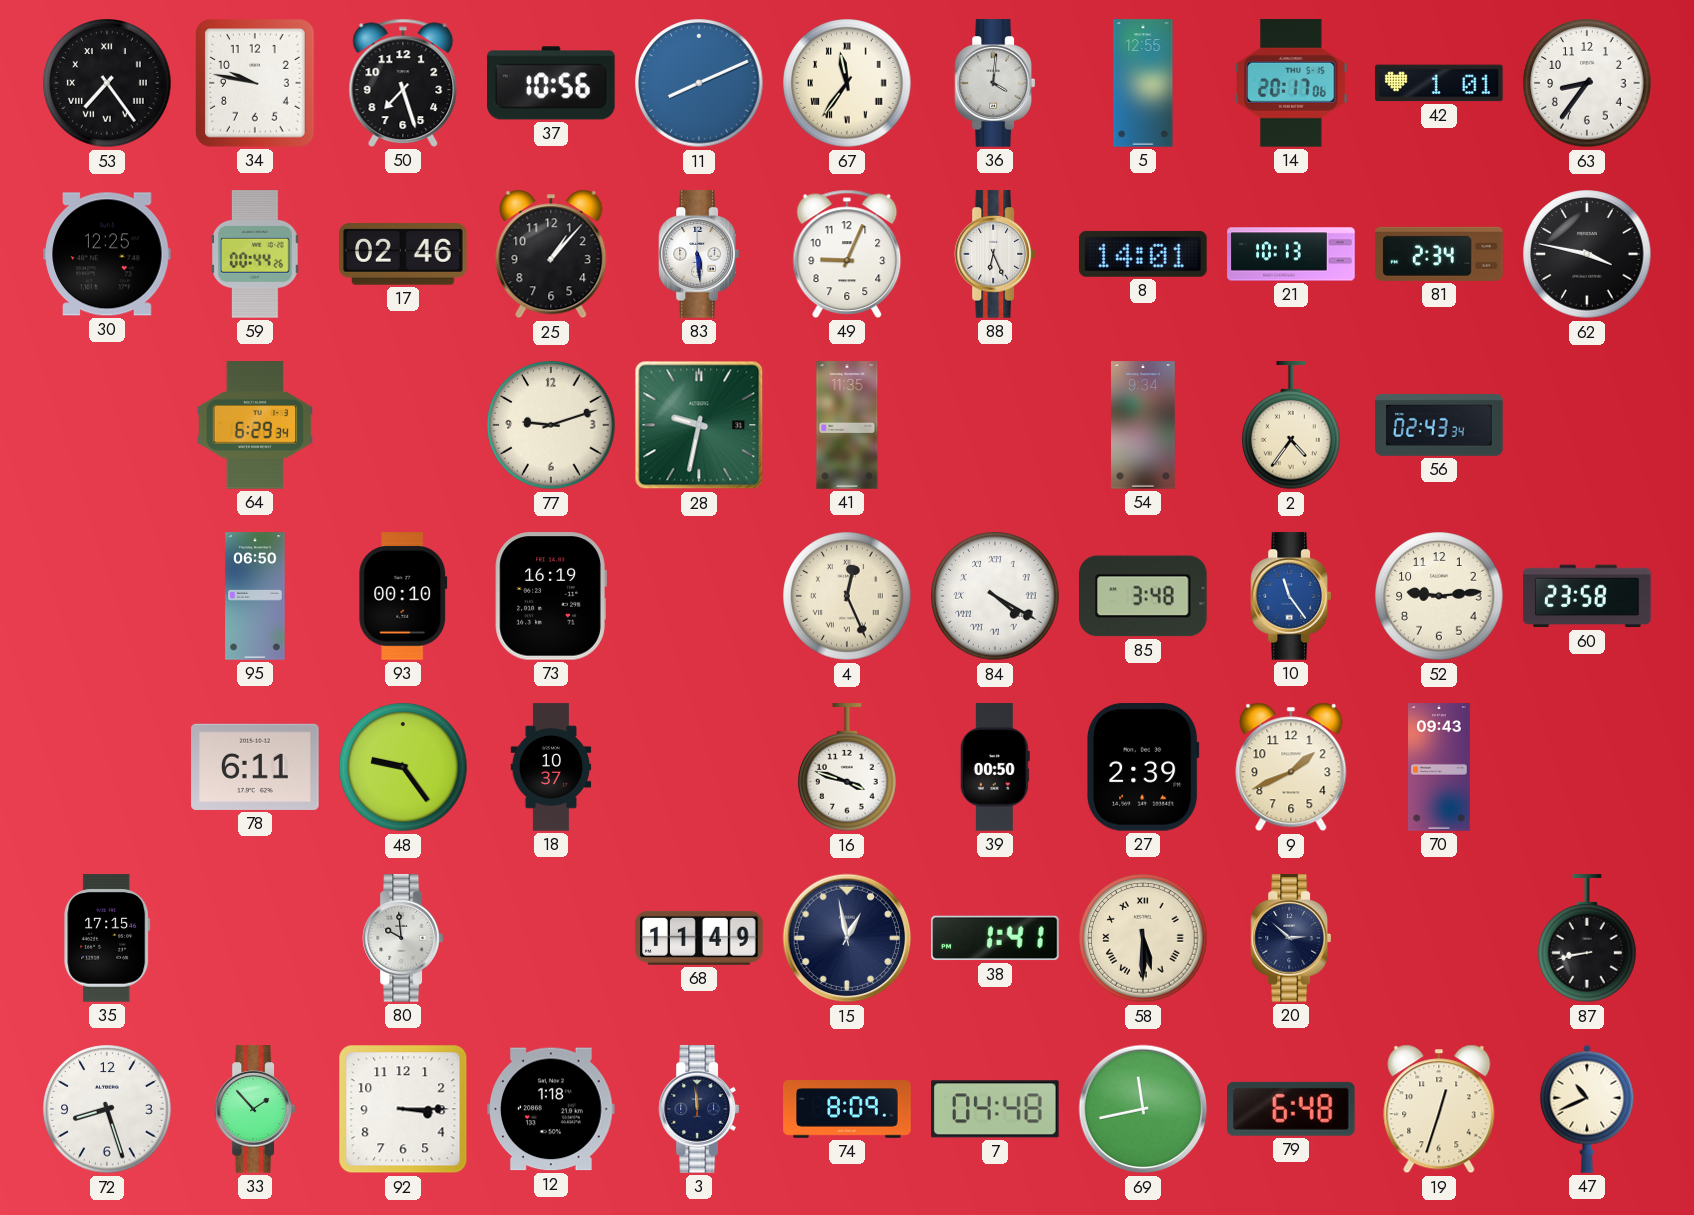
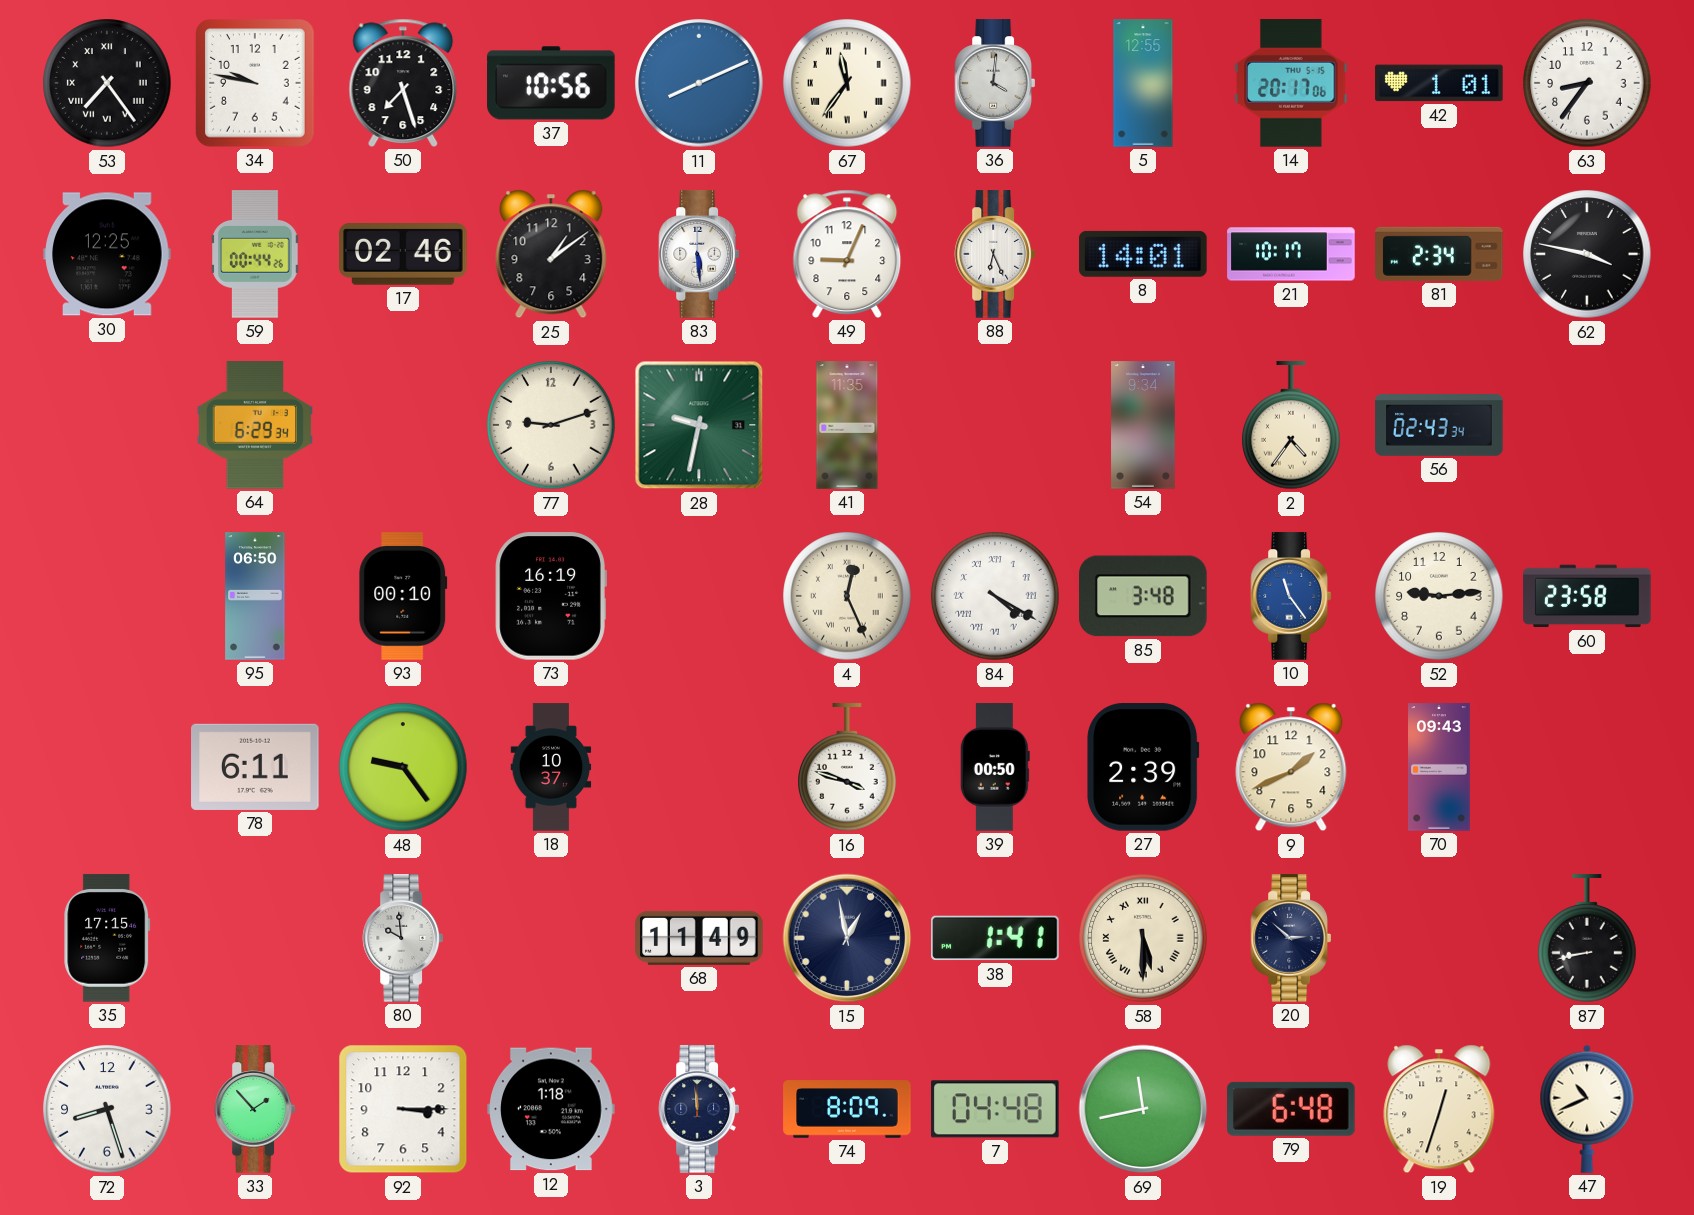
25: 1:07 -> 1:09
21: 10:13 -> 10:17
